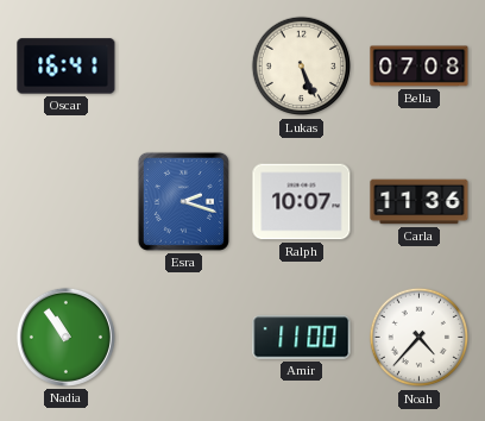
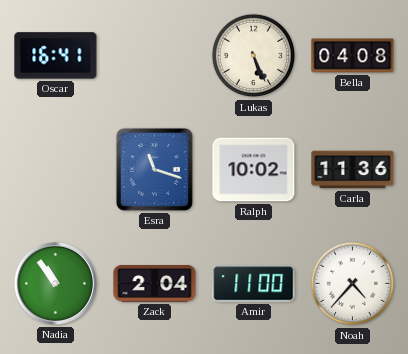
Bella: 07:08 -> 04:08
Esra: 2:18 -> 11:18
Ralph: 10:07 -> 10:02
Zack: none -> 2:04
